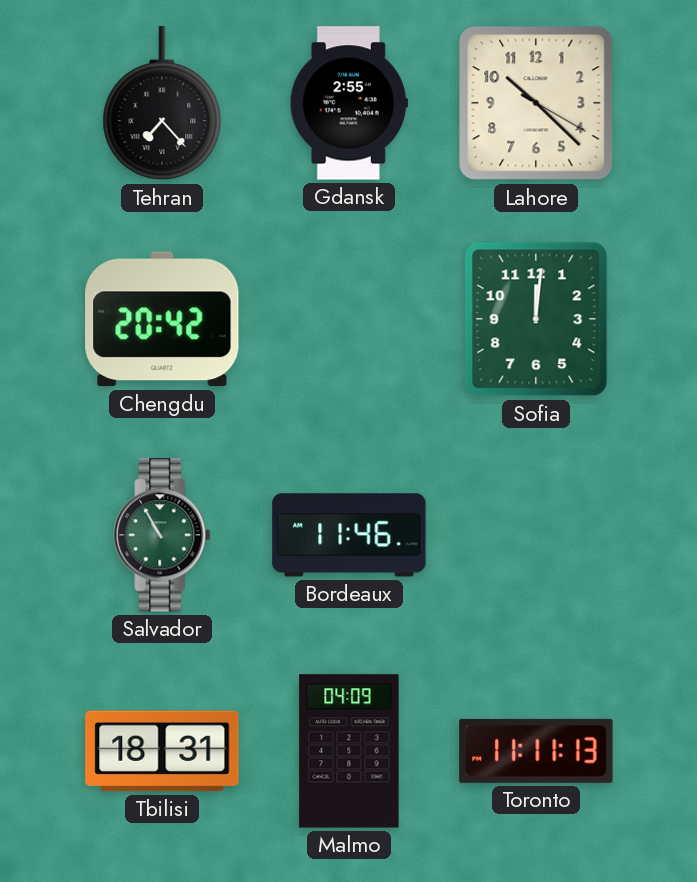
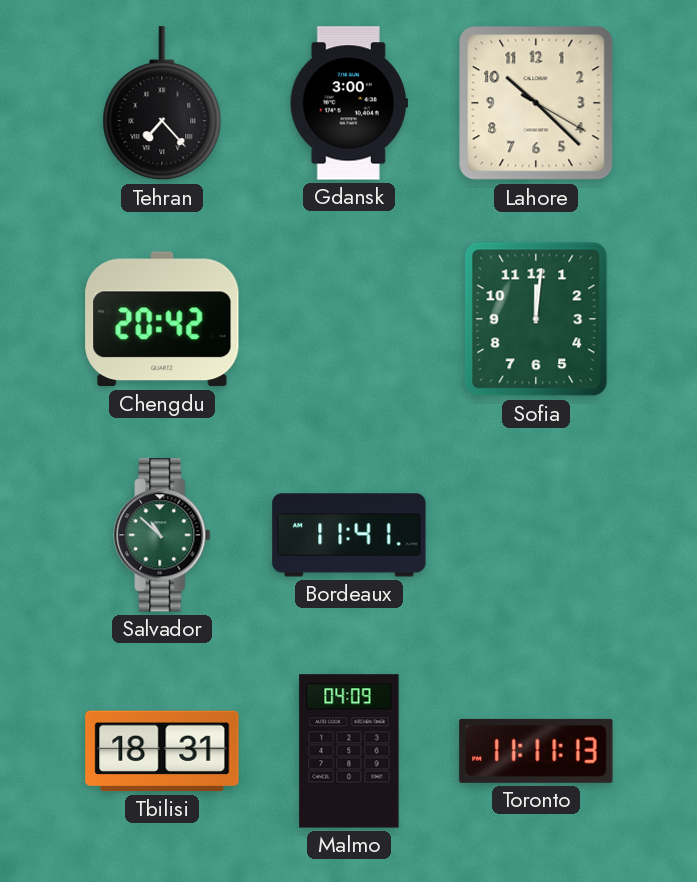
Gdansk: 2:55 -> 3:00
Salvador: 10:55 -> 10:52
Bordeaux: 11:46 -> 11:41
